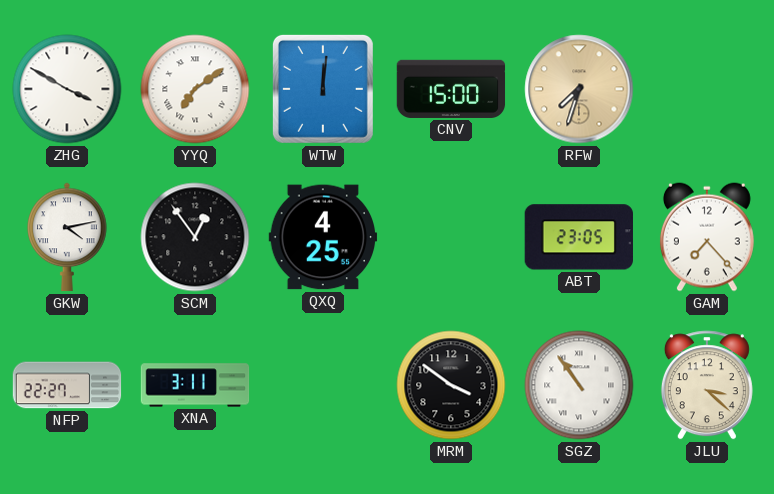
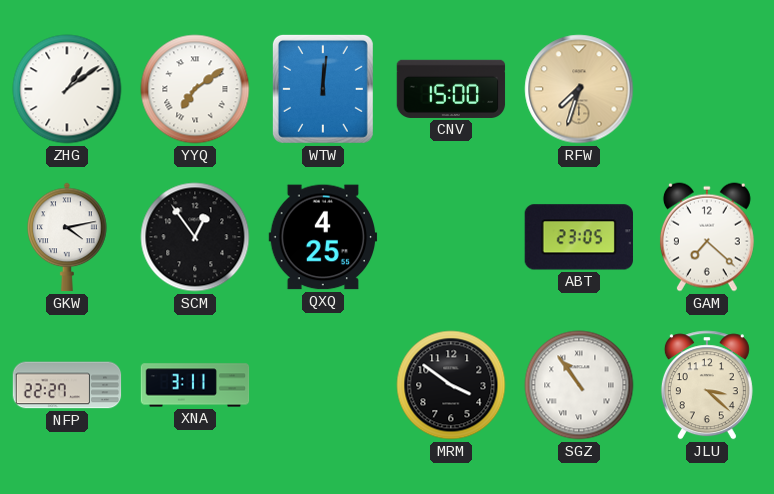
ZHG: 3:50 -> 1:09
GAM: 7:23 -> 7:22
